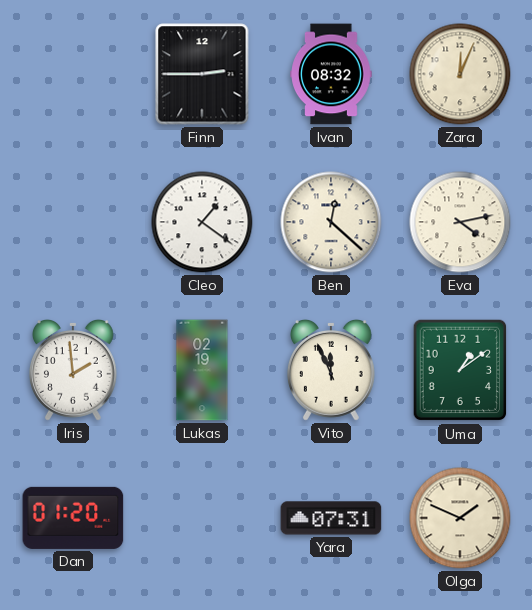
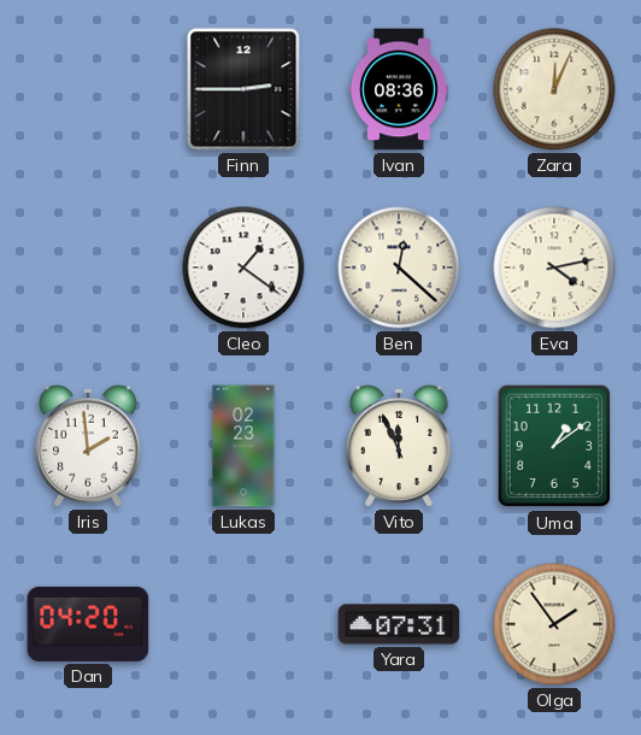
Ivan: 08:32 -> 08:36
Lukas: 02:19 -> 02:23
Dan: 01:20 -> 04:20
Olga: 1:49 -> 1:54
